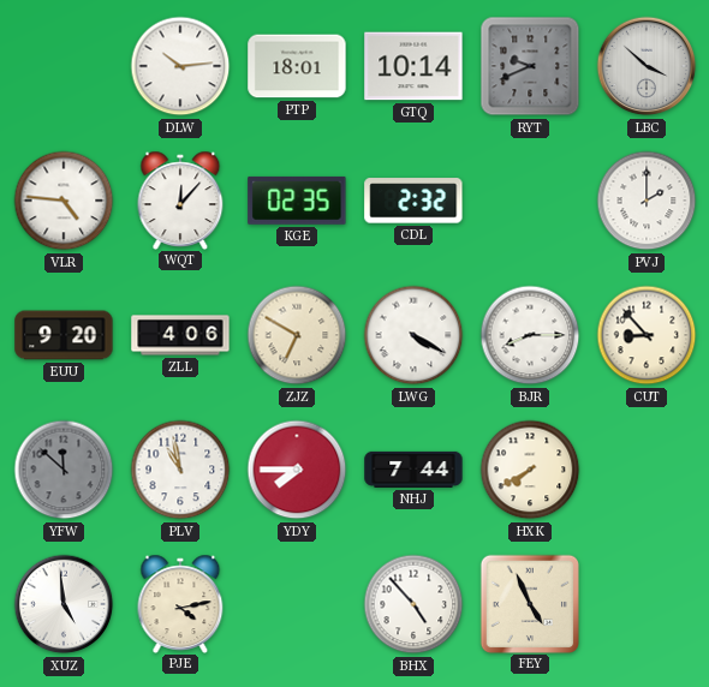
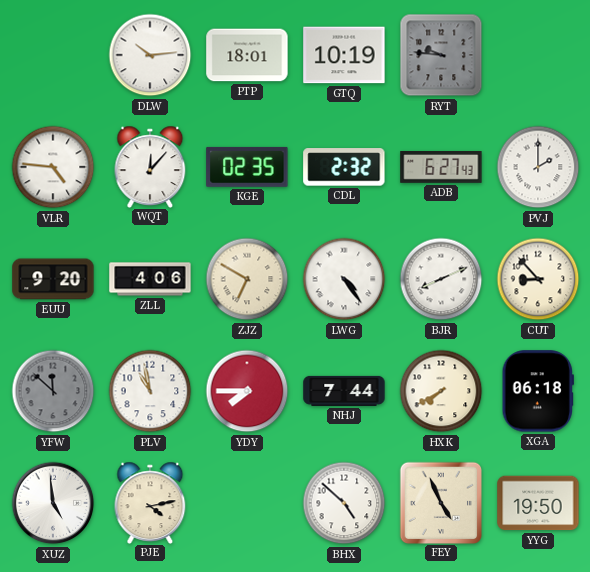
GTQ: 10:14 -> 10:19
RYT: 9:41 -> 9:46
LBC: 3:52 -> none
ADB: none -> 6:27
LWG: 4:20 -> 4:24
BJR: 8:15 -> 8:11
XGA: none -> 06:18
BHX: 4:53 -> 4:52
YYG: none -> 19:50
